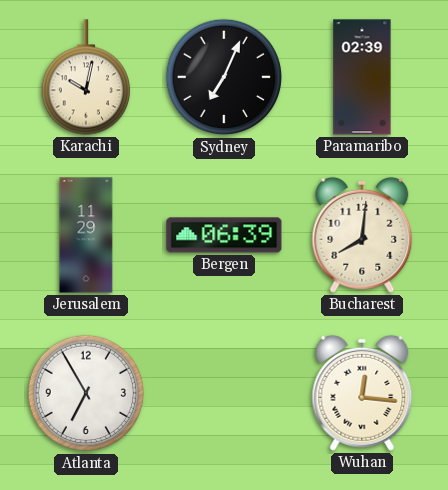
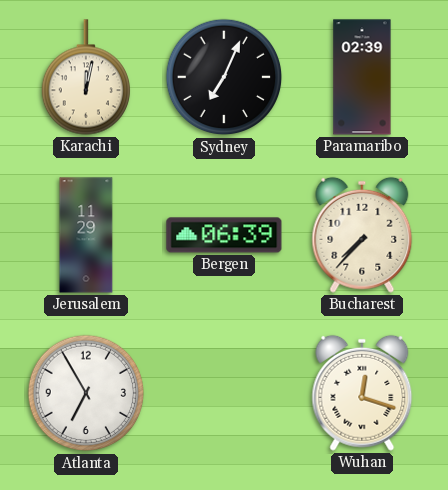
Karachi: 10:02 -> 12:02
Bucharest: 8:01 -> 7:37
Wuhan: 12:16 -> 12:18
